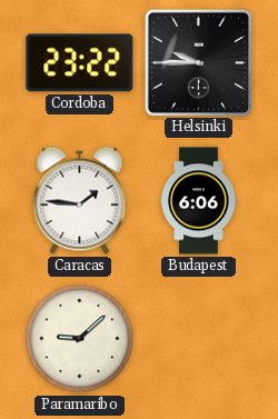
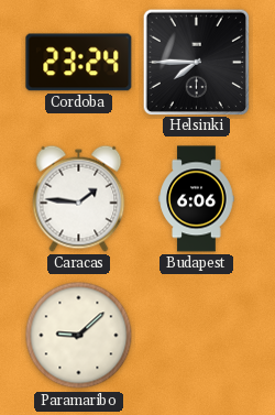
Cordoba: 23:22 -> 23:24
Helsinki: 9:45 -> 7:45
